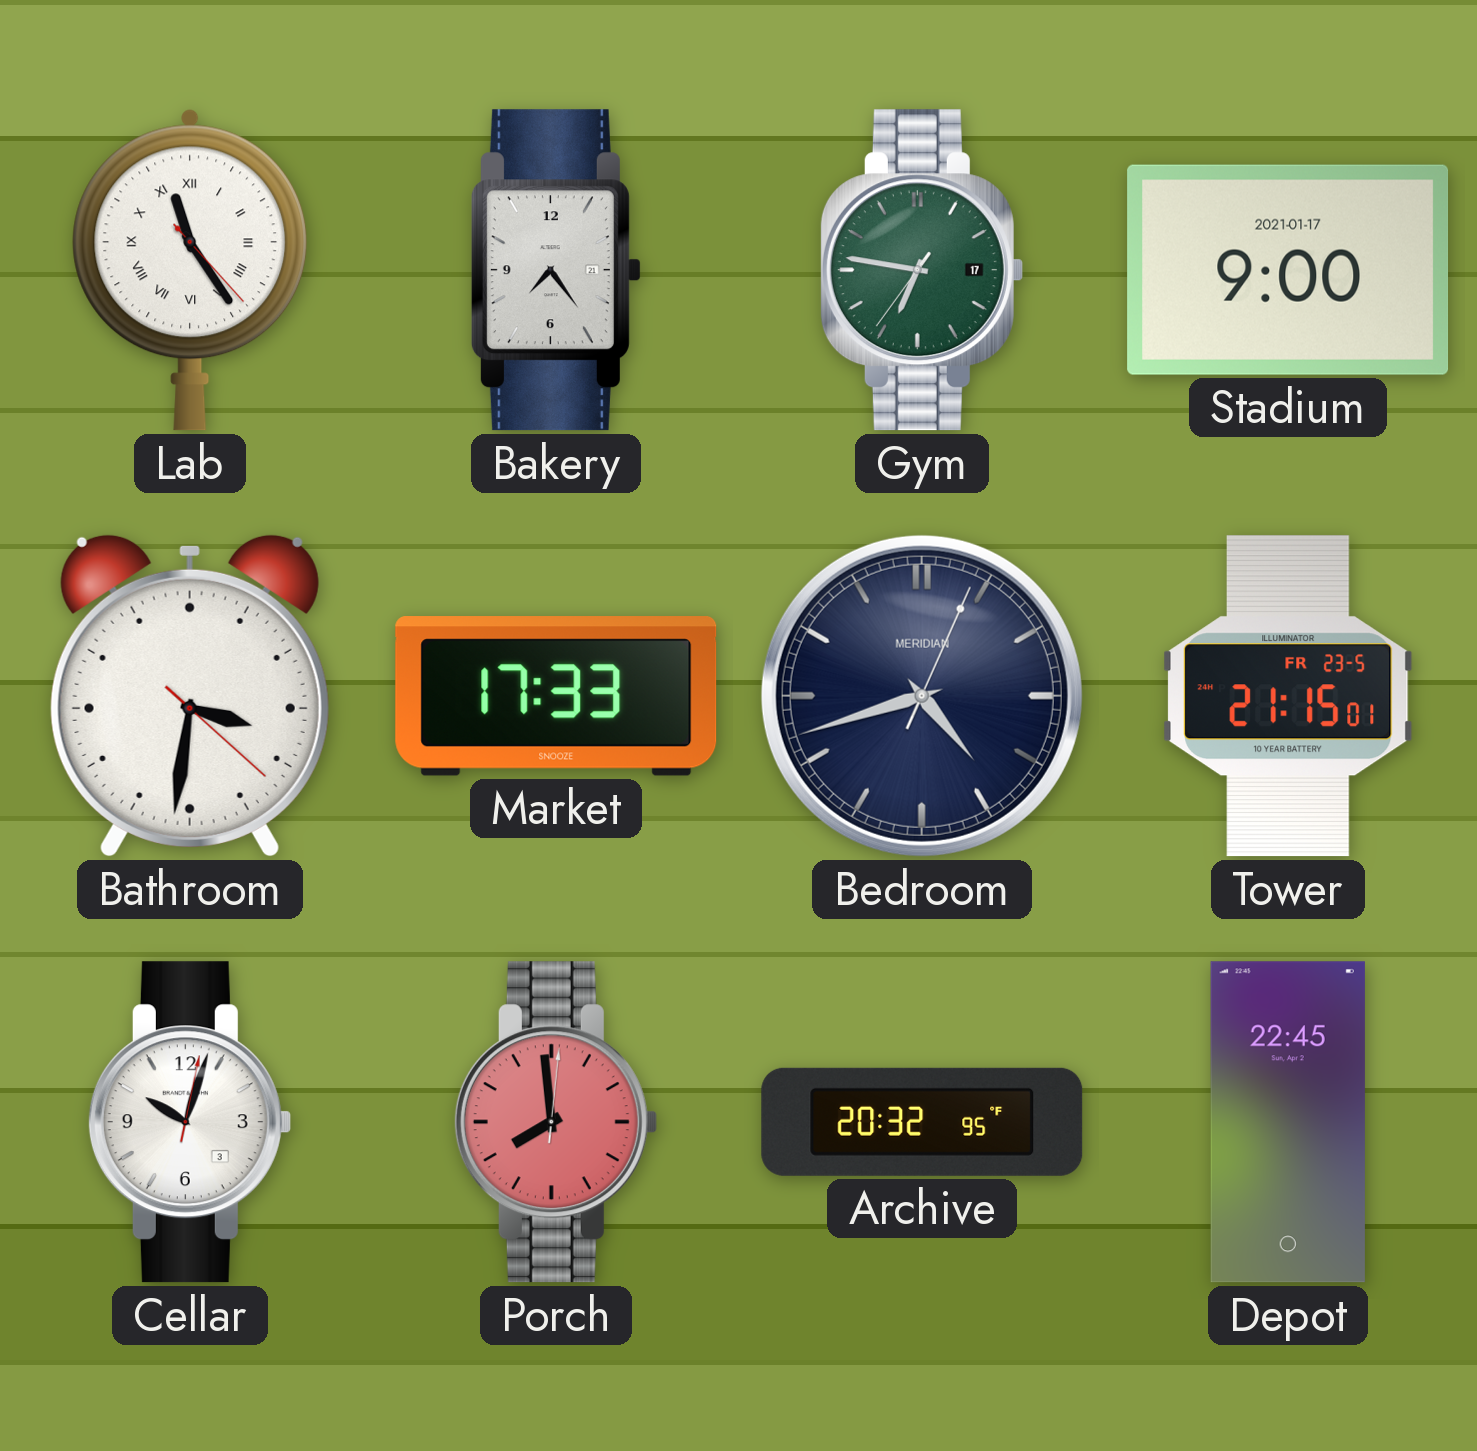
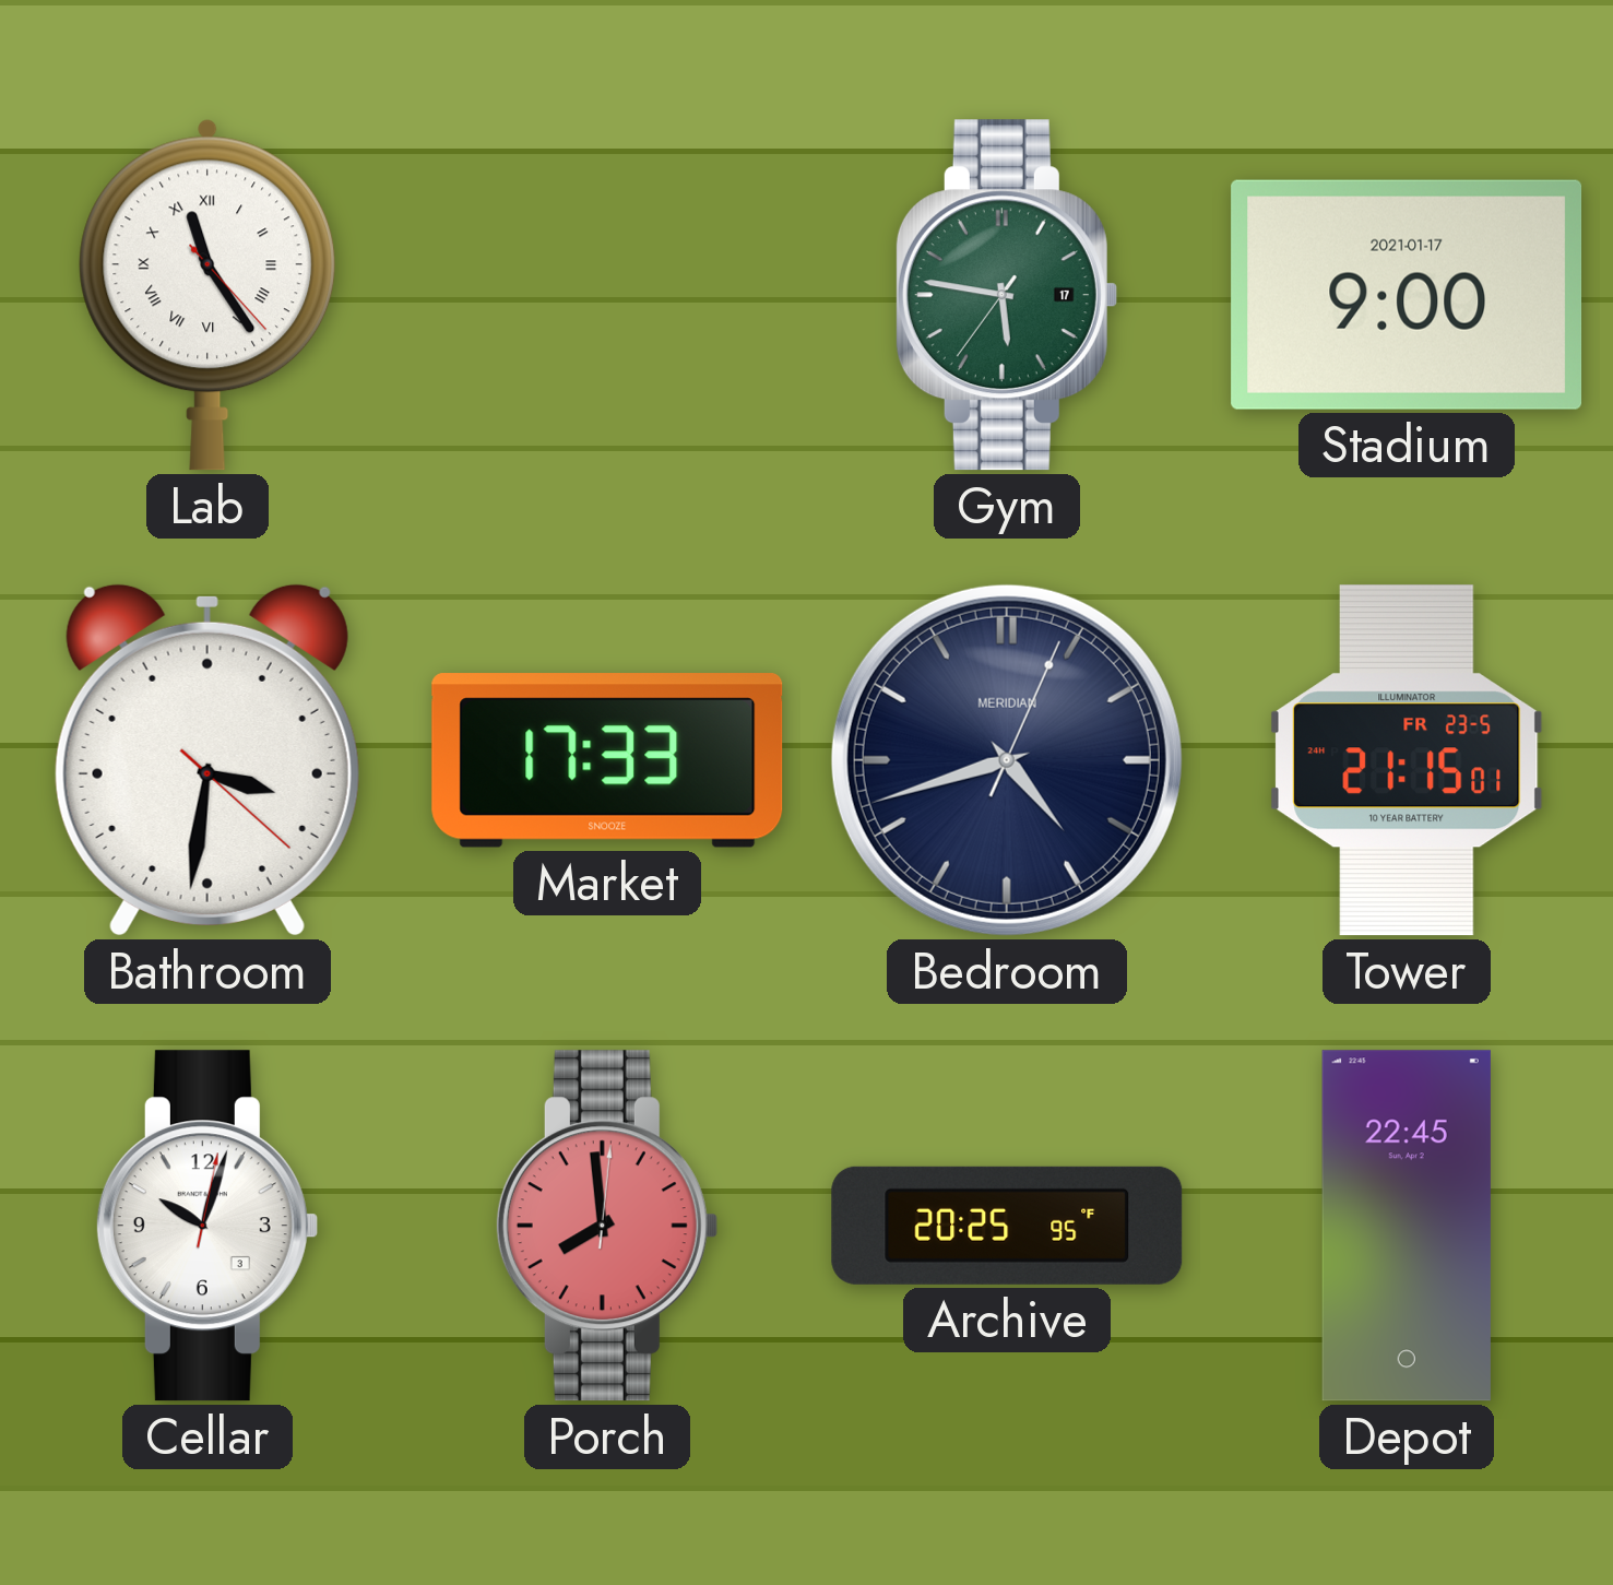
Bakery: 7:24 -> none
Gym: 6:46 -> 5:46
Archive: 20:32 -> 20:25
